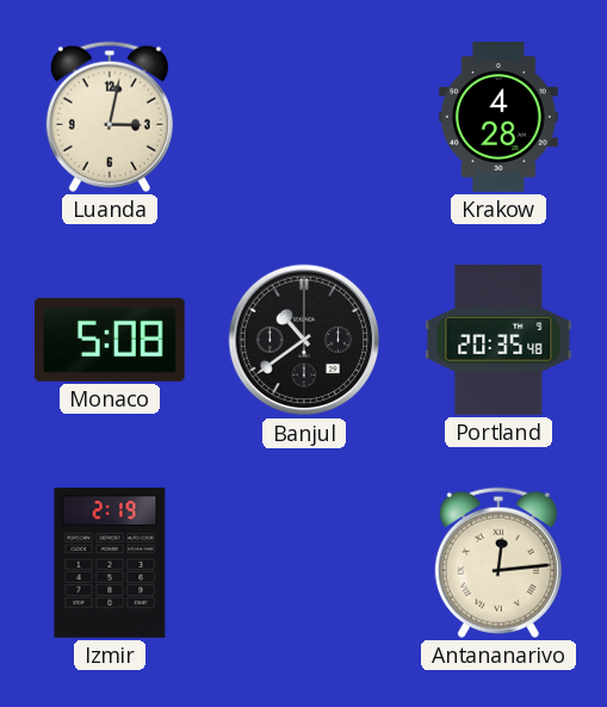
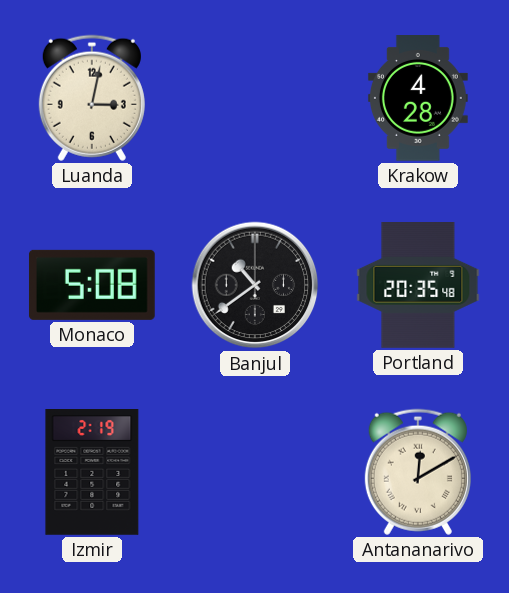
Antananarivo: 12:14 -> 12:10
